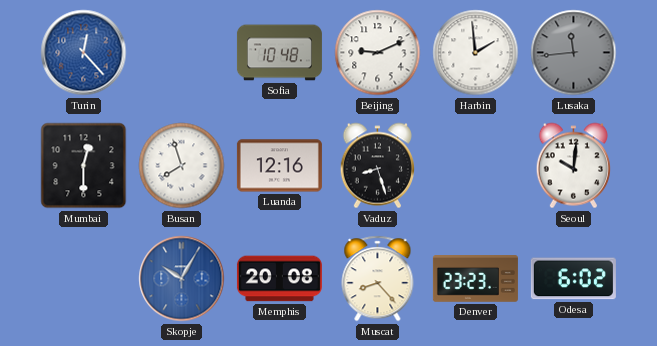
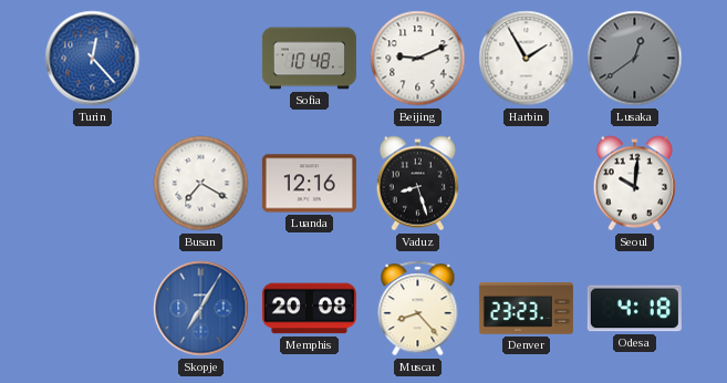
Harbin: 1:59 -> 1:55
Lusaka: 11:44 -> 12:39
Mumbai: 12:30 -> none
Busan: 7:57 -> 7:20
Skopje: 10:05 -> 7:05
Odesa: 6:02 -> 4:18
